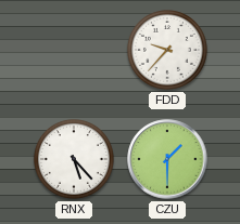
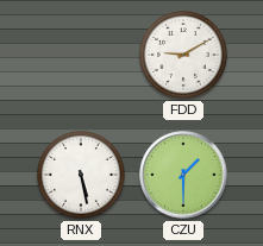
FDD: 9:37 -> 9:10
RNX: 5:23 -> 5:28
